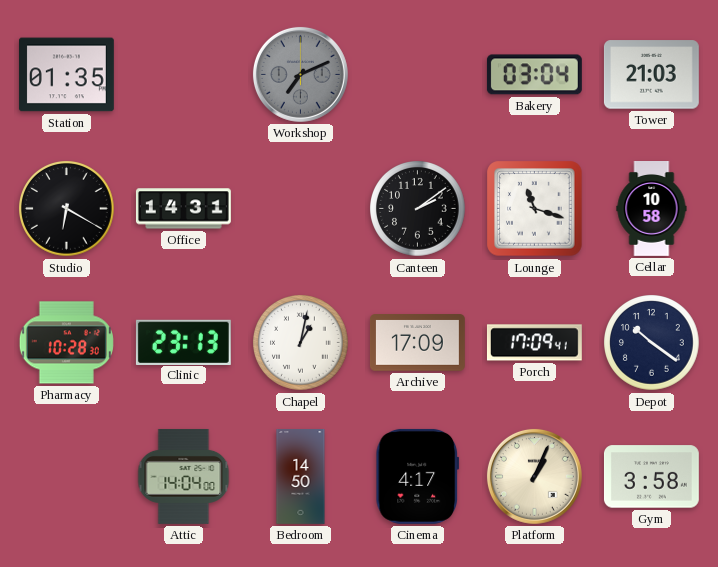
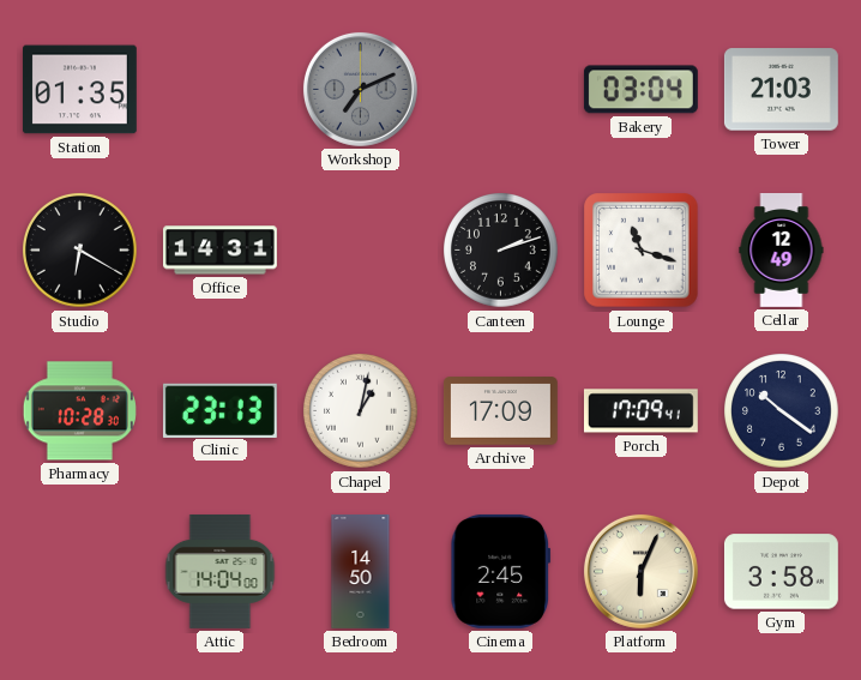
Canteen: 2:09 -> 2:12
Cellar: 10:58 -> 12:49
Cinema: 4:17 -> 2:45
Platform: 1:04 -> 6:04
